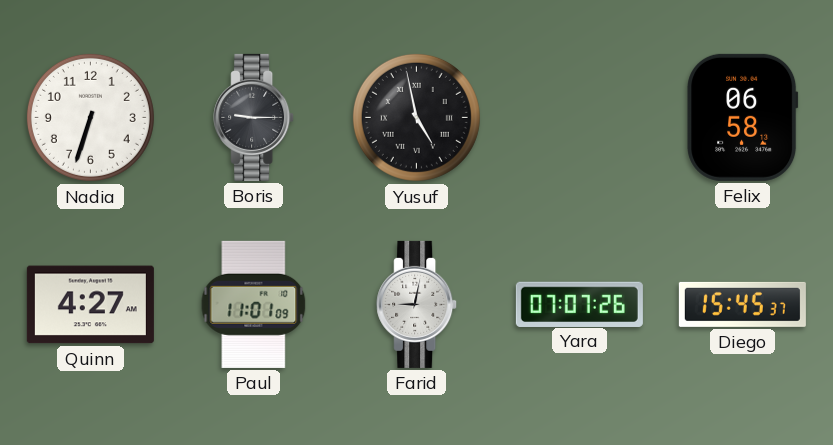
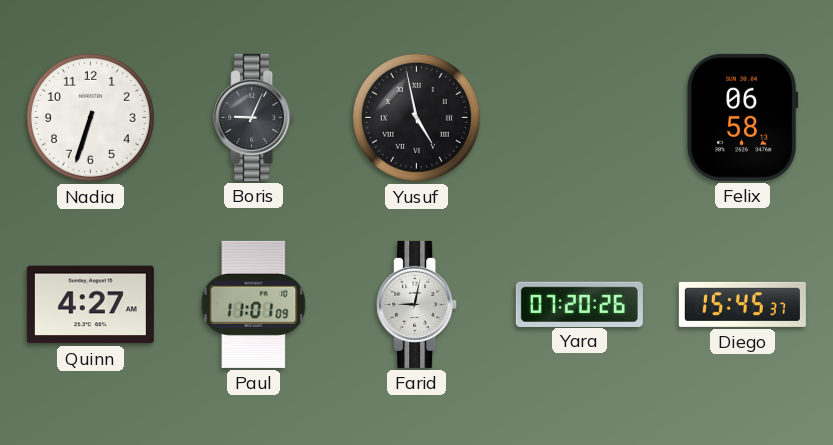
Boris: 9:15 -> 9:04
Yara: 07:07 -> 07:20
